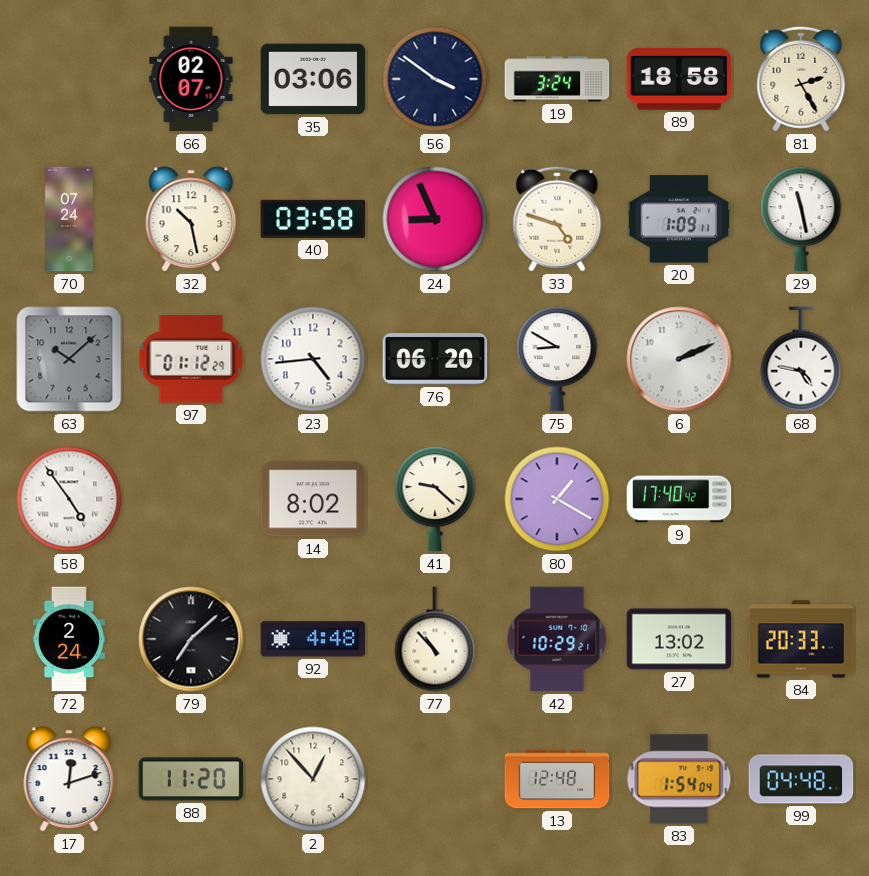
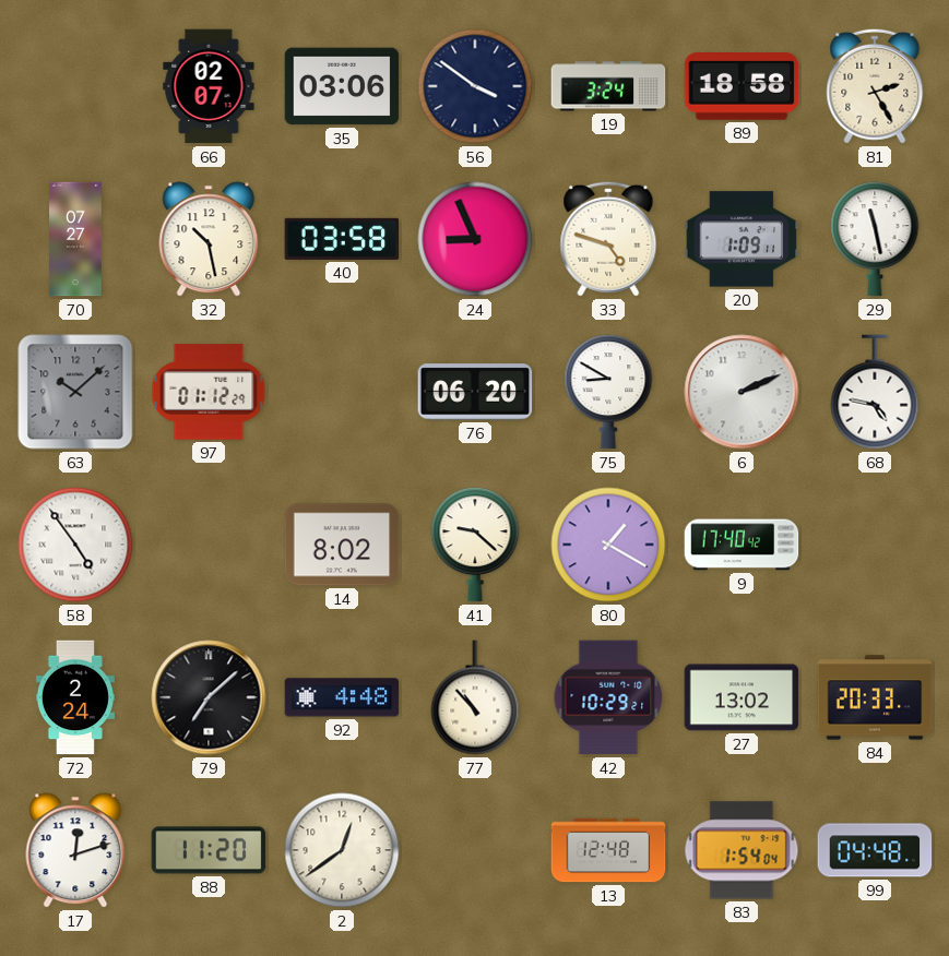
70: 07:24 -> 07:27
23: 4:44 -> none
2: 12:53 -> 12:39
